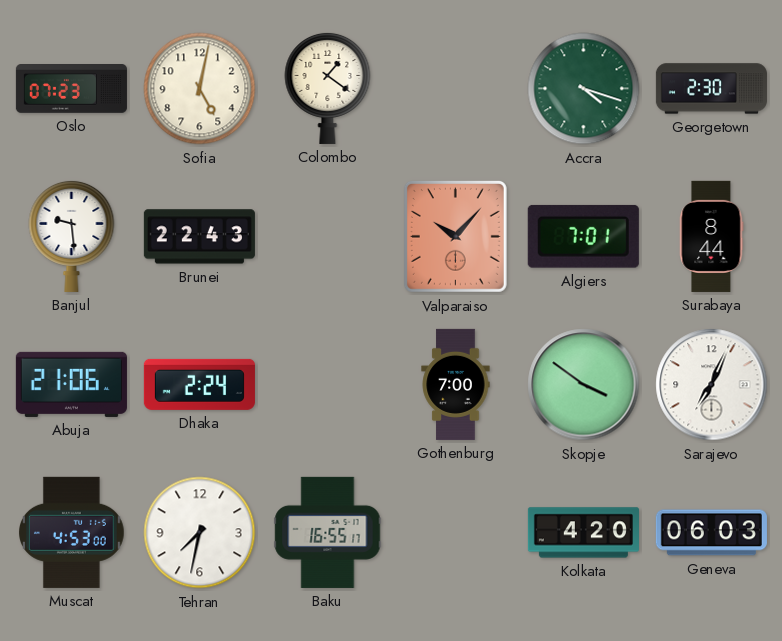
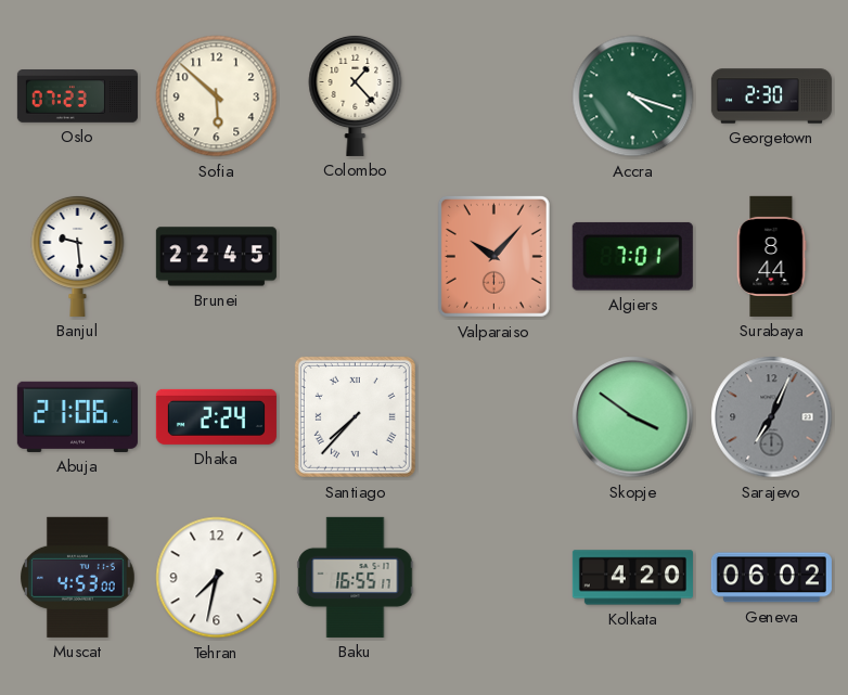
Sofia: 5:02 -> 5:52
Colombo: 1:21 -> 1:23
Brunei: 22:43 -> 22:45
Santiago: none -> 7:37
Gothenburg: 7:00 -> none
Sarajevo dial: white -> grey
Geneva: 06:03 -> 06:02
